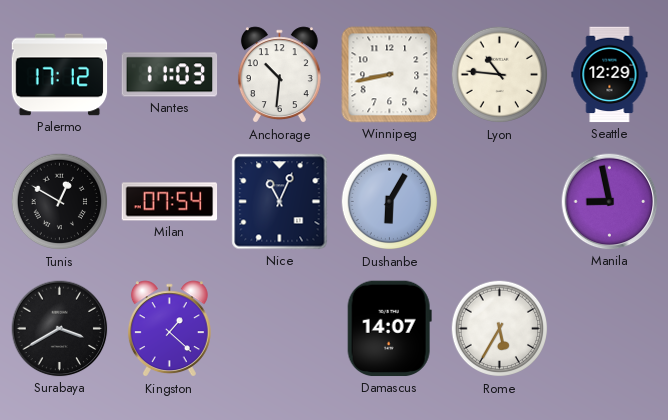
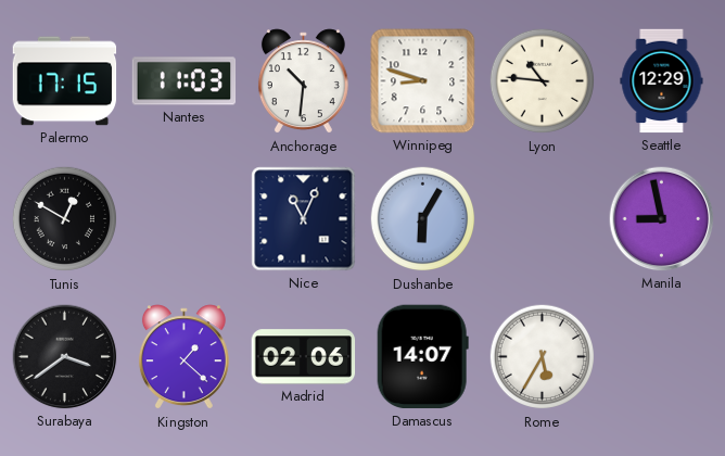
Palermo: 17:12 -> 17:15
Winnipeg: 8:43 -> 8:48
Milan: 07:54 -> none
Surabaya: 3:40 -> 3:39
Madrid: none -> 02:06
